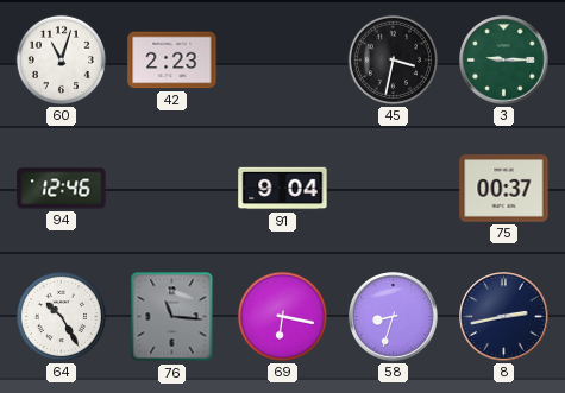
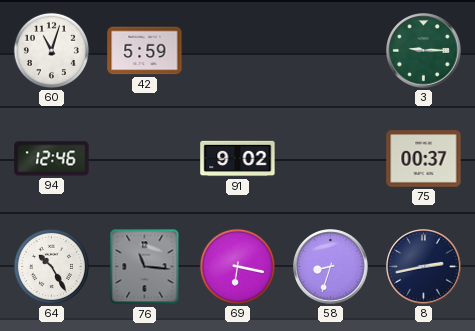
42: 2:23 -> 5:59
45: 3:32 -> none
91: 9:04 -> 9:02
